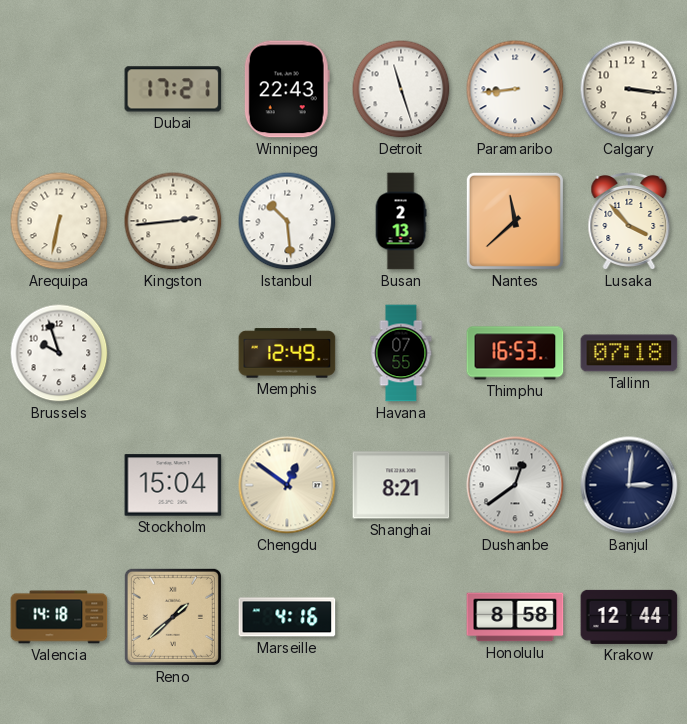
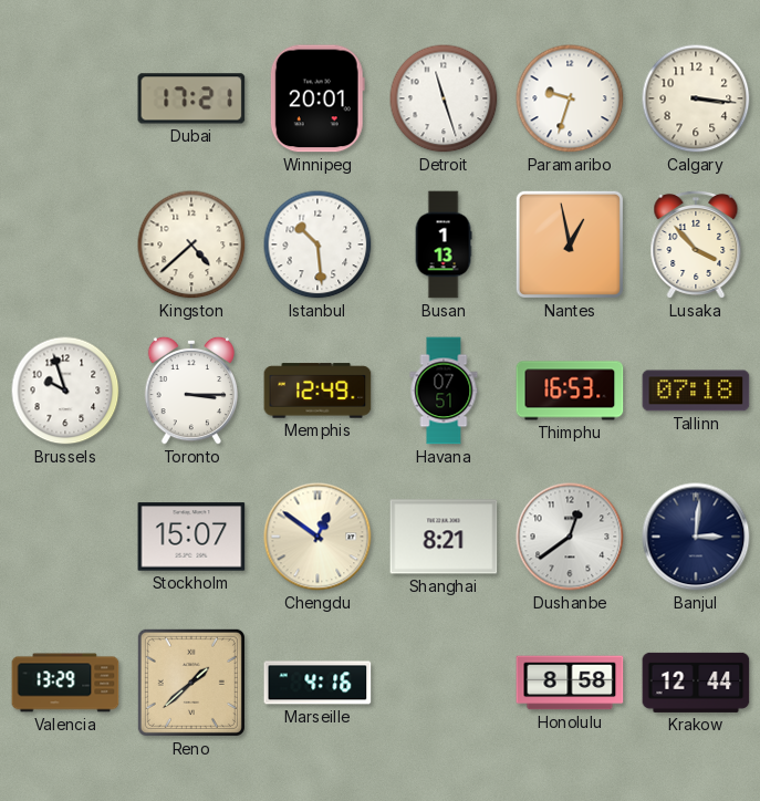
Winnipeg: 22:43 -> 20:01
Paramaribo: 8:44 -> 9:33
Arequipa: 6:32 -> none
Kingston: 2:44 -> 4:38
Busan: 2:13 -> 1:13
Nantes: 11:38 -> 12:58
Toronto: none -> 3:15
Havana: 07:55 -> 07:51
Stockholm: 15:04 -> 15:07
Valencia: 14:18 -> 13:29
